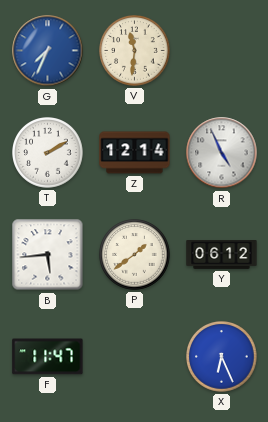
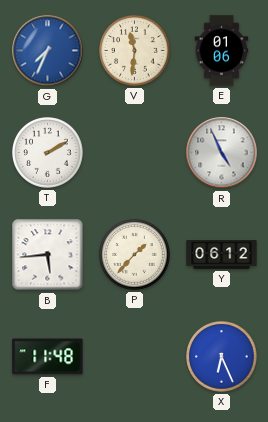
E: none -> 01:06
Z: 12:14 -> none
P: 1:39 -> 1:37
F: 11:47 -> 11:48
